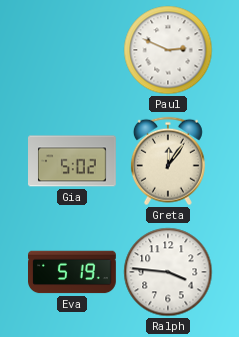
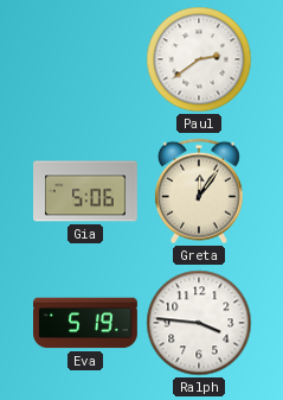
Paul: 2:49 -> 2:39
Gia: 5:02 -> 5:06
